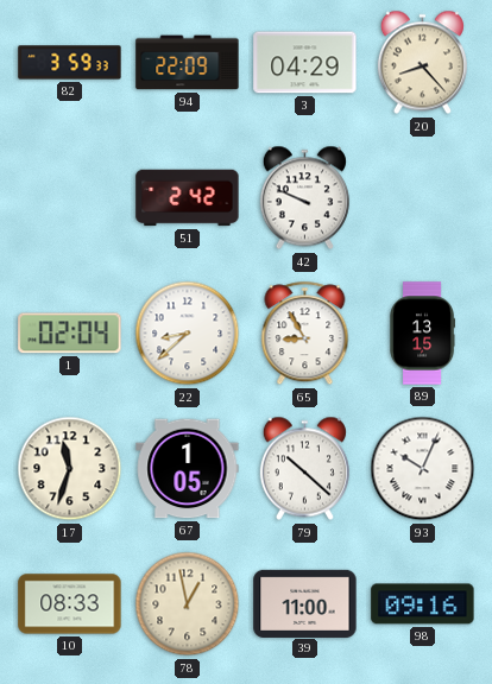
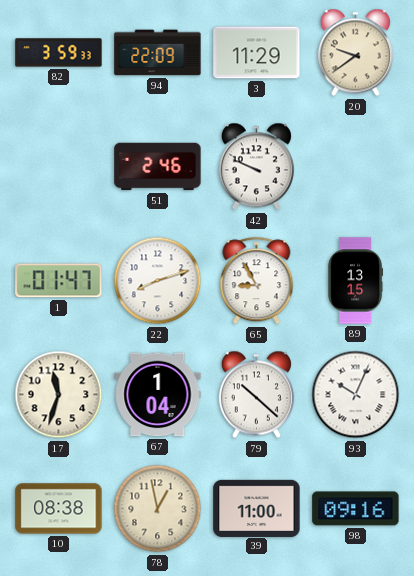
3: 04:29 -> 11:29
20: 8:23 -> 9:39
51: 2:42 -> 2:46
1: 02:04 -> 01:47
22: 8:38 -> 8:12
67: 1:05 -> 1:04
10: 08:33 -> 08:38
